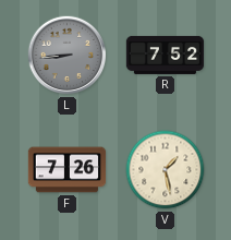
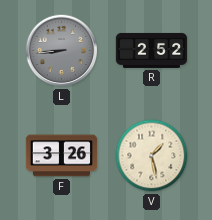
R: 7:52 -> 2:52
F: 7:26 -> 3:26
